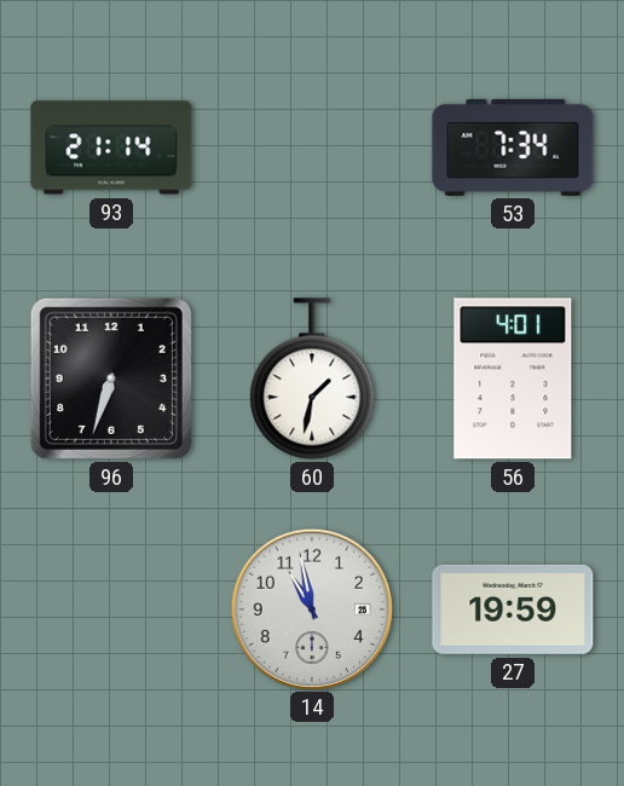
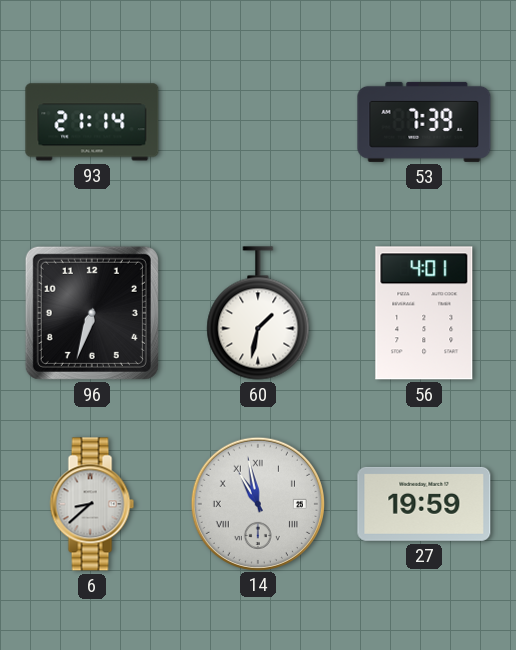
53: 7:34 -> 7:39
6: none -> 8:38
14 numerals: Arabic -> Roman
